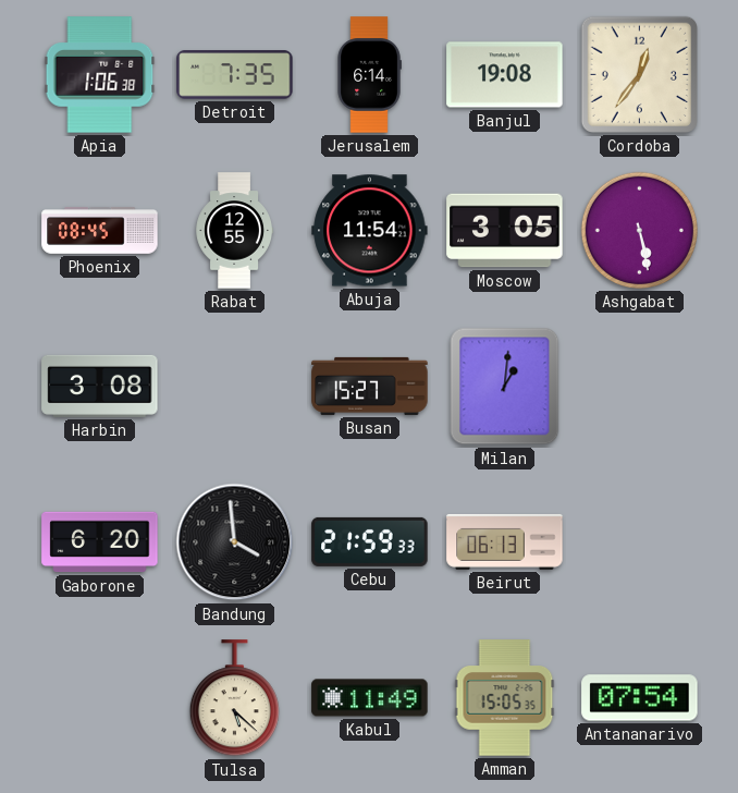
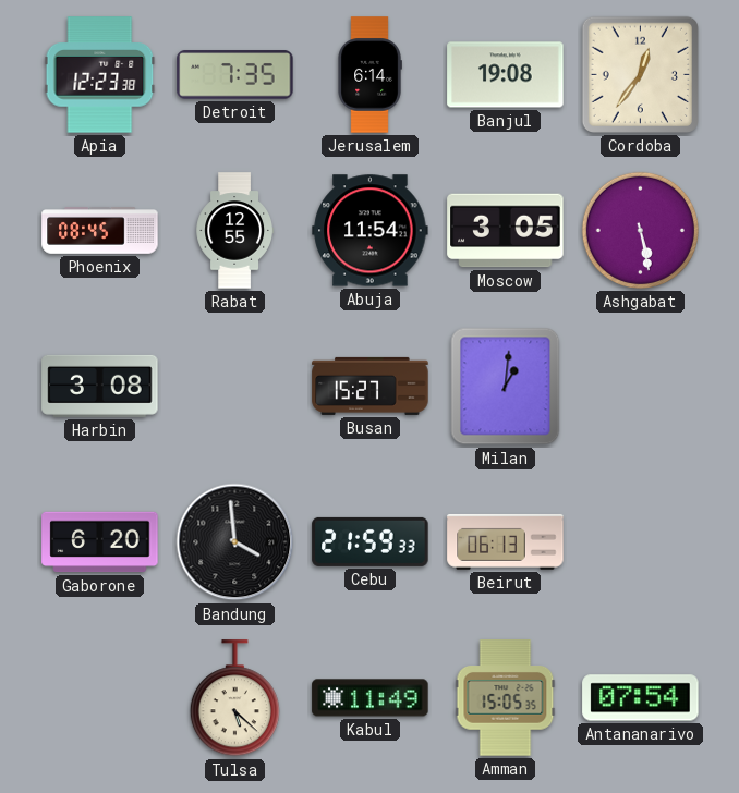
Apia: 1:06 -> 12:23
